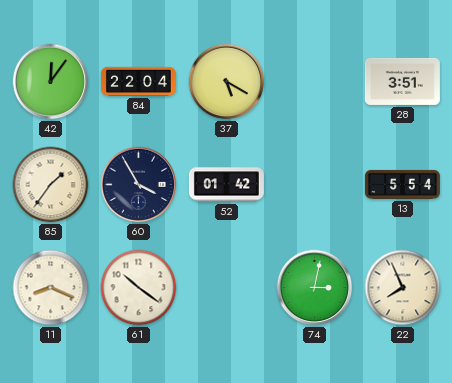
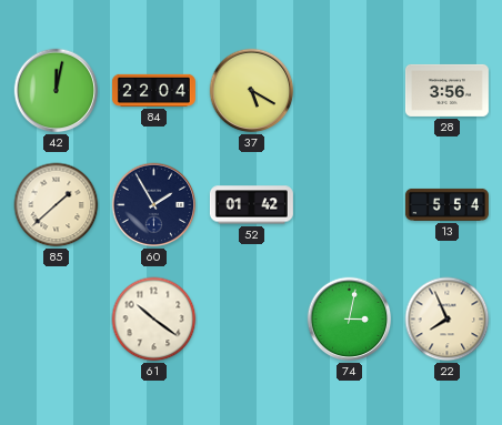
42: 12:06 -> 12:02
28: 3:51 -> 3:56
85: 1:36 -> 1:38
60: 3:55 -> 1:55
11: 8:19 -> none
